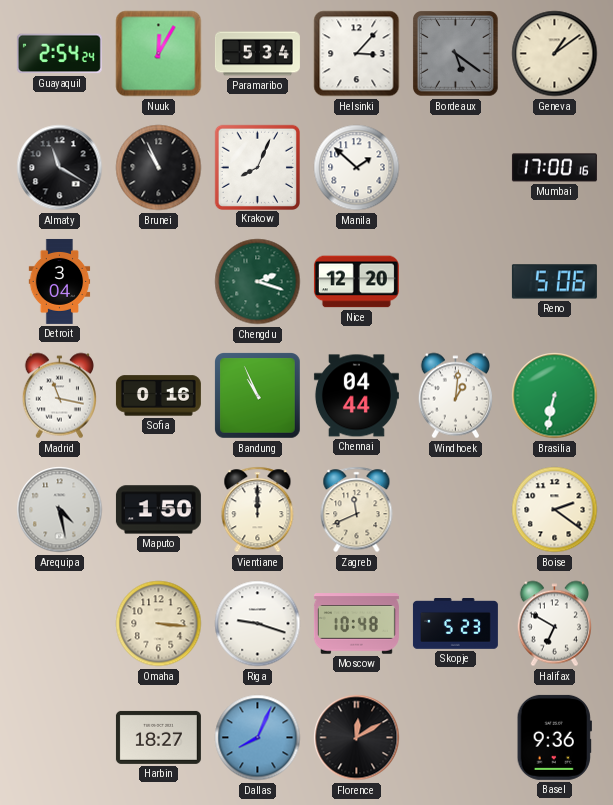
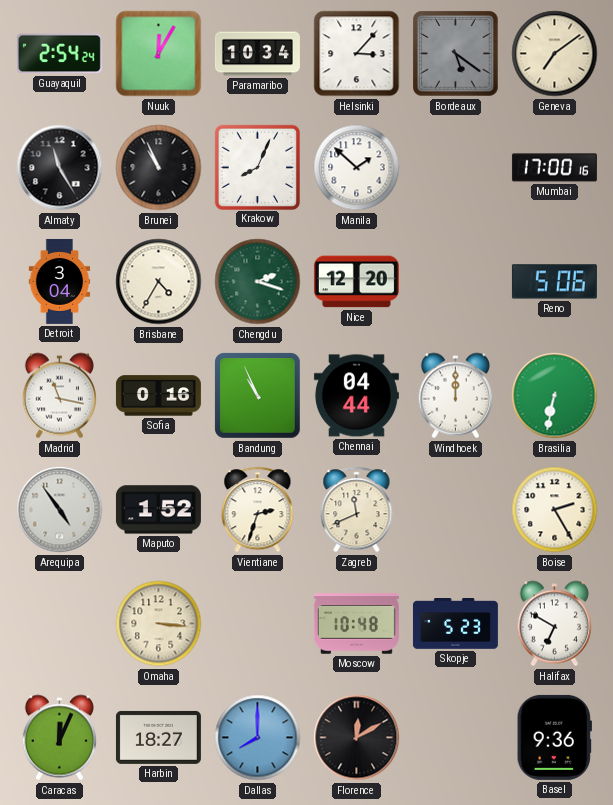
Paramaribo: 5:34 -> 10:34
Geneva: 1:09 -> 7:09
Almaty: 11:20 -> 11:25
Brisbane: none -> 4:35
Windhoek: 1:01 -> 12:00
Arequipa: 4:28 -> 4:54
Maputo: 1:50 -> 1:52
Vientiane: 12:00 -> 2:33
Boise: 2:21 -> 2:25
Riga: 9:18 -> none
Caracas: none -> 12:04
Dallas: 8:04 -> 8:00
